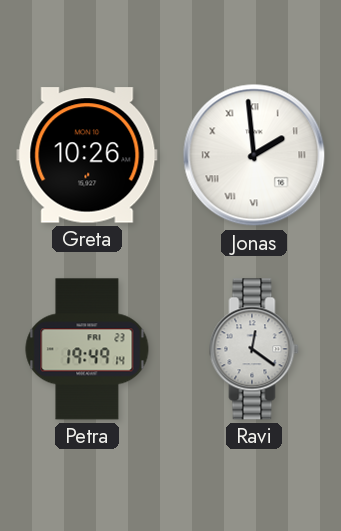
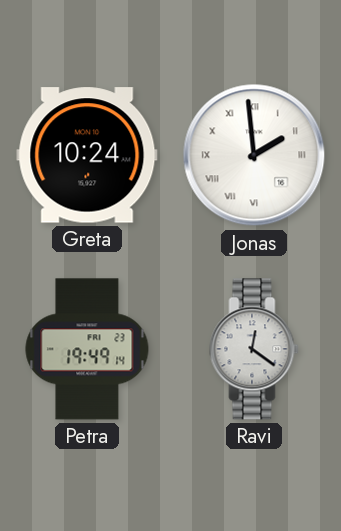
Greta: 10:26 -> 10:24
